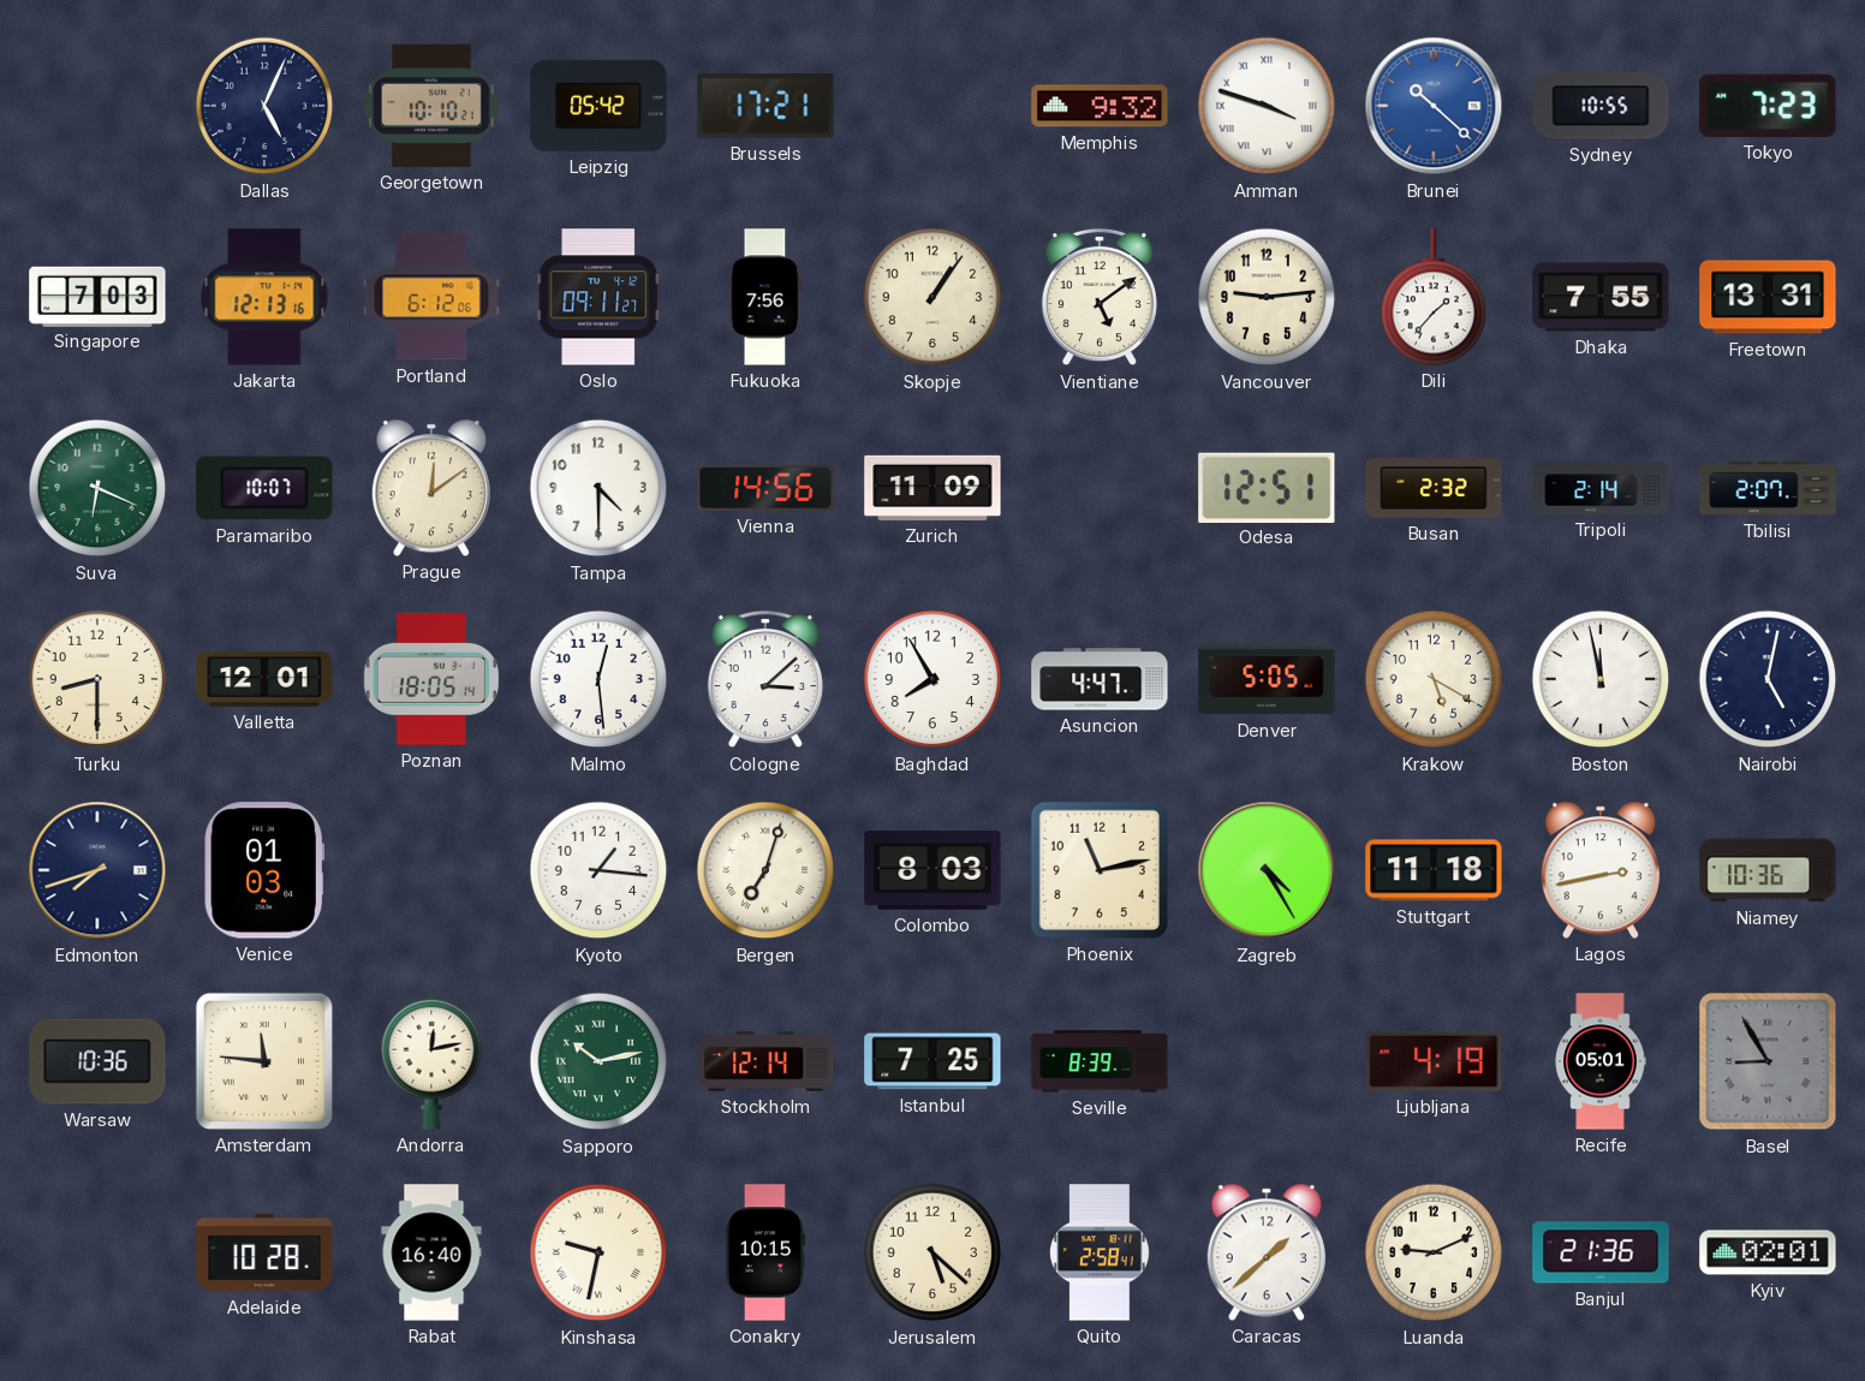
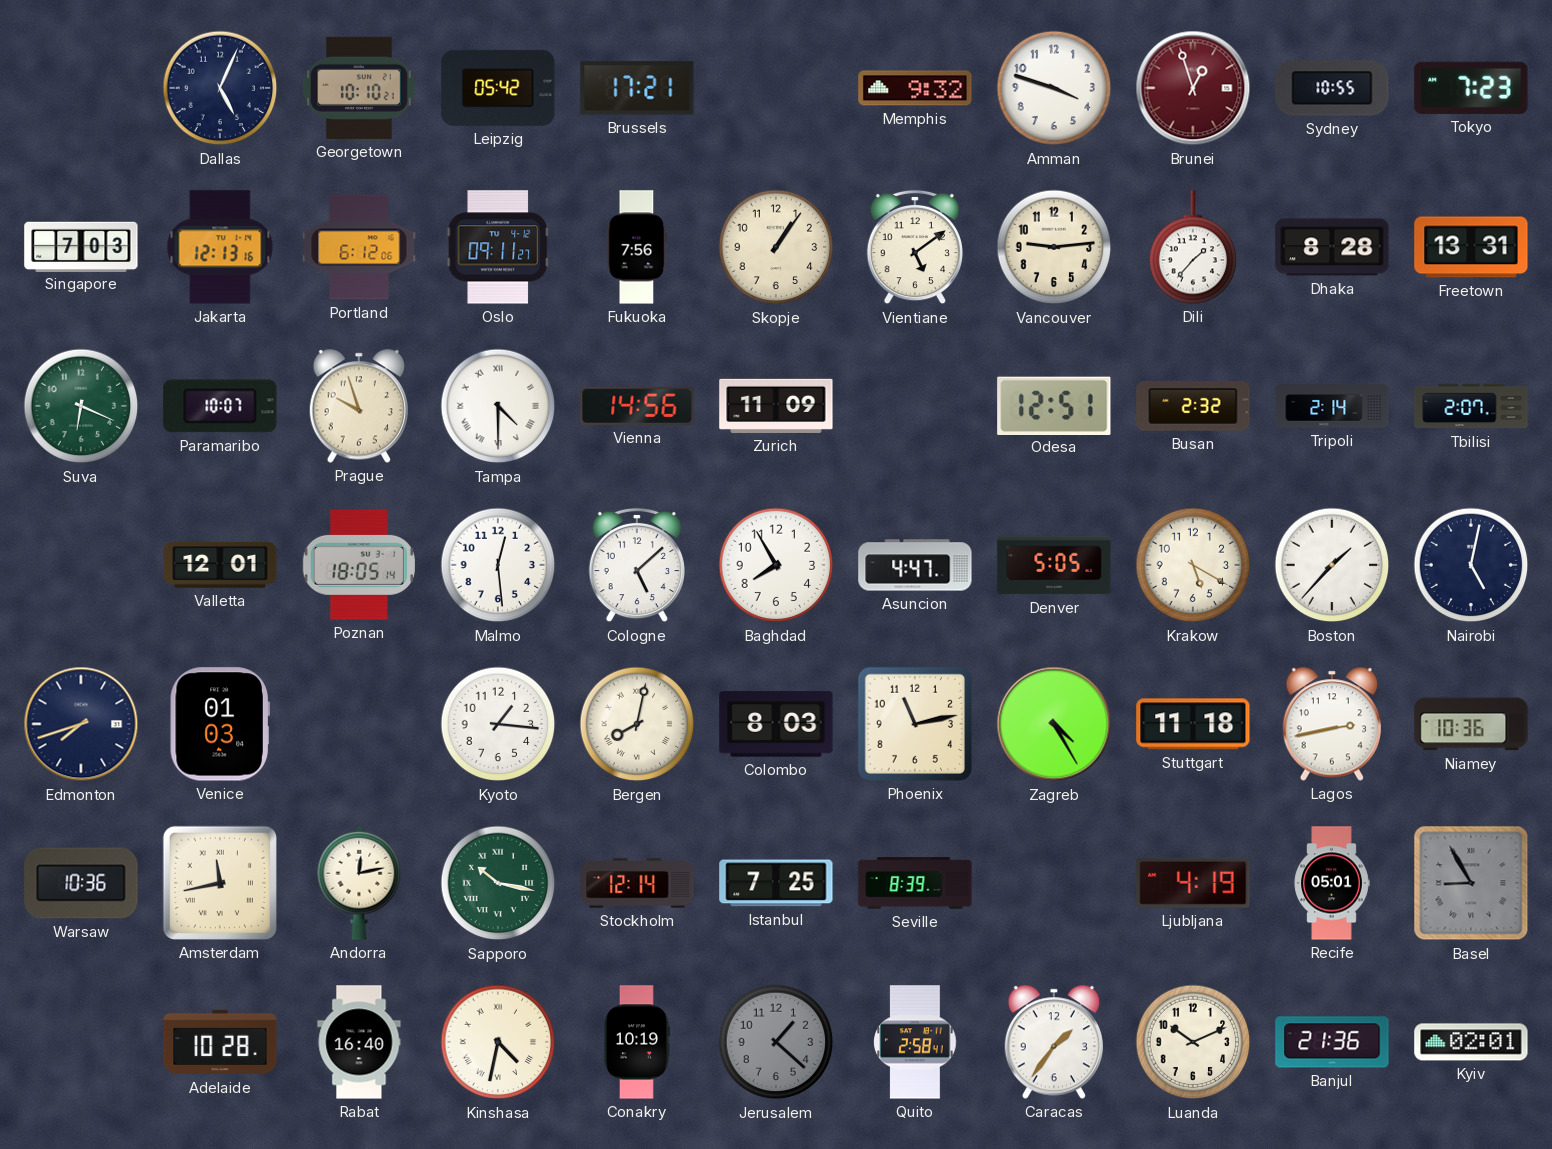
Amman numerals: Roman -> Arabic
Brunei: 10:22 -> 12:57
Brunei dial: blue -> burgundy
Dhaka: 7:55 -> 8:28
Prague: 12:09 -> 9:57
Tampa numerals: Arabic -> Roman
Turku: 8:30 -> none
Cologne: 3:08 -> 5:08
Boston: 11:58 -> 1:37
Bergen: 7:03 -> 8:02
Amsterdam: 11:46 -> 11:43
Sapporo: 10:13 -> 10:17
Kinshasa: 9:32 -> 4:32
Conakry: 10:15 -> 10:19
Jerusalem: 5:22 -> 1:22
Jerusalem dial: cream -> grey
Caracas: 1:38 -> 1:36
Luanda: 9:11 -> 10:11
